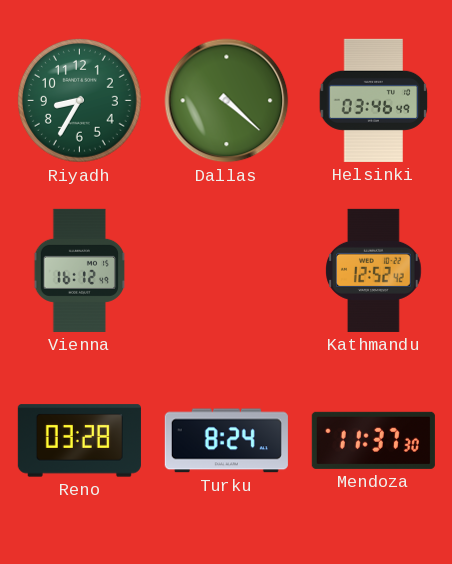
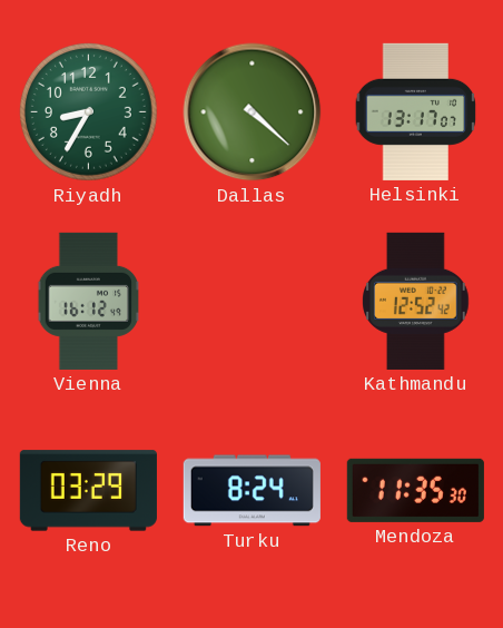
Helsinki: 03:46 -> 13:17
Reno: 03:28 -> 03:29
Mendoza: 11:37 -> 11:35
